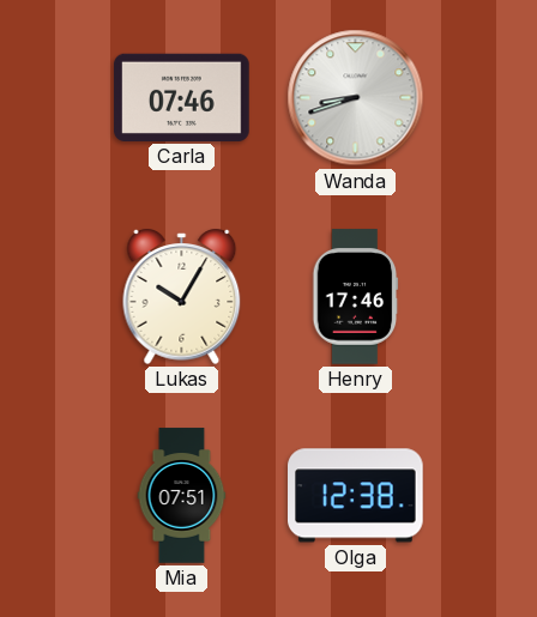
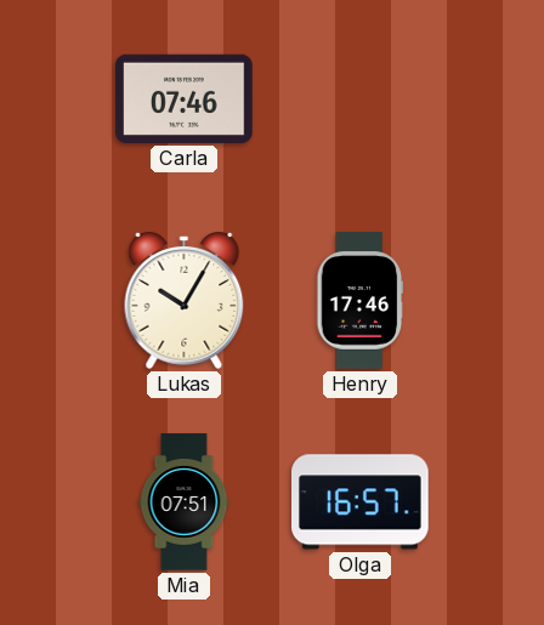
Wanda: 8:42 -> none
Olga: 12:38 -> 16:57
